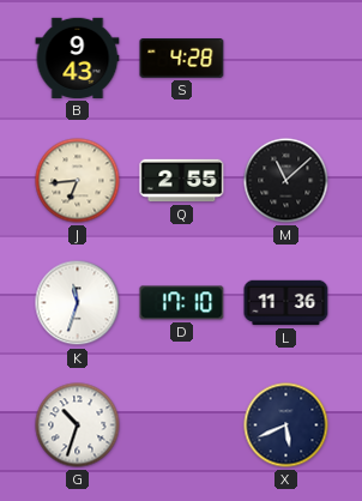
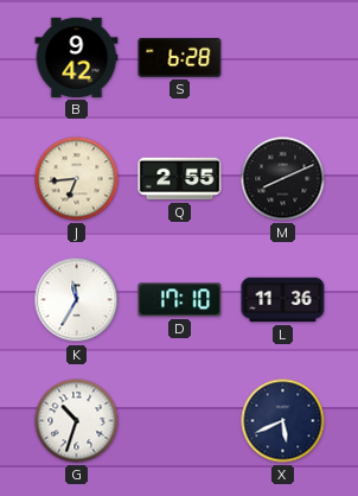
B: 9:43 -> 9:42
S: 4:28 -> 6:28
M: 11:08 -> 8:11
K: 11:33 -> 11:35
